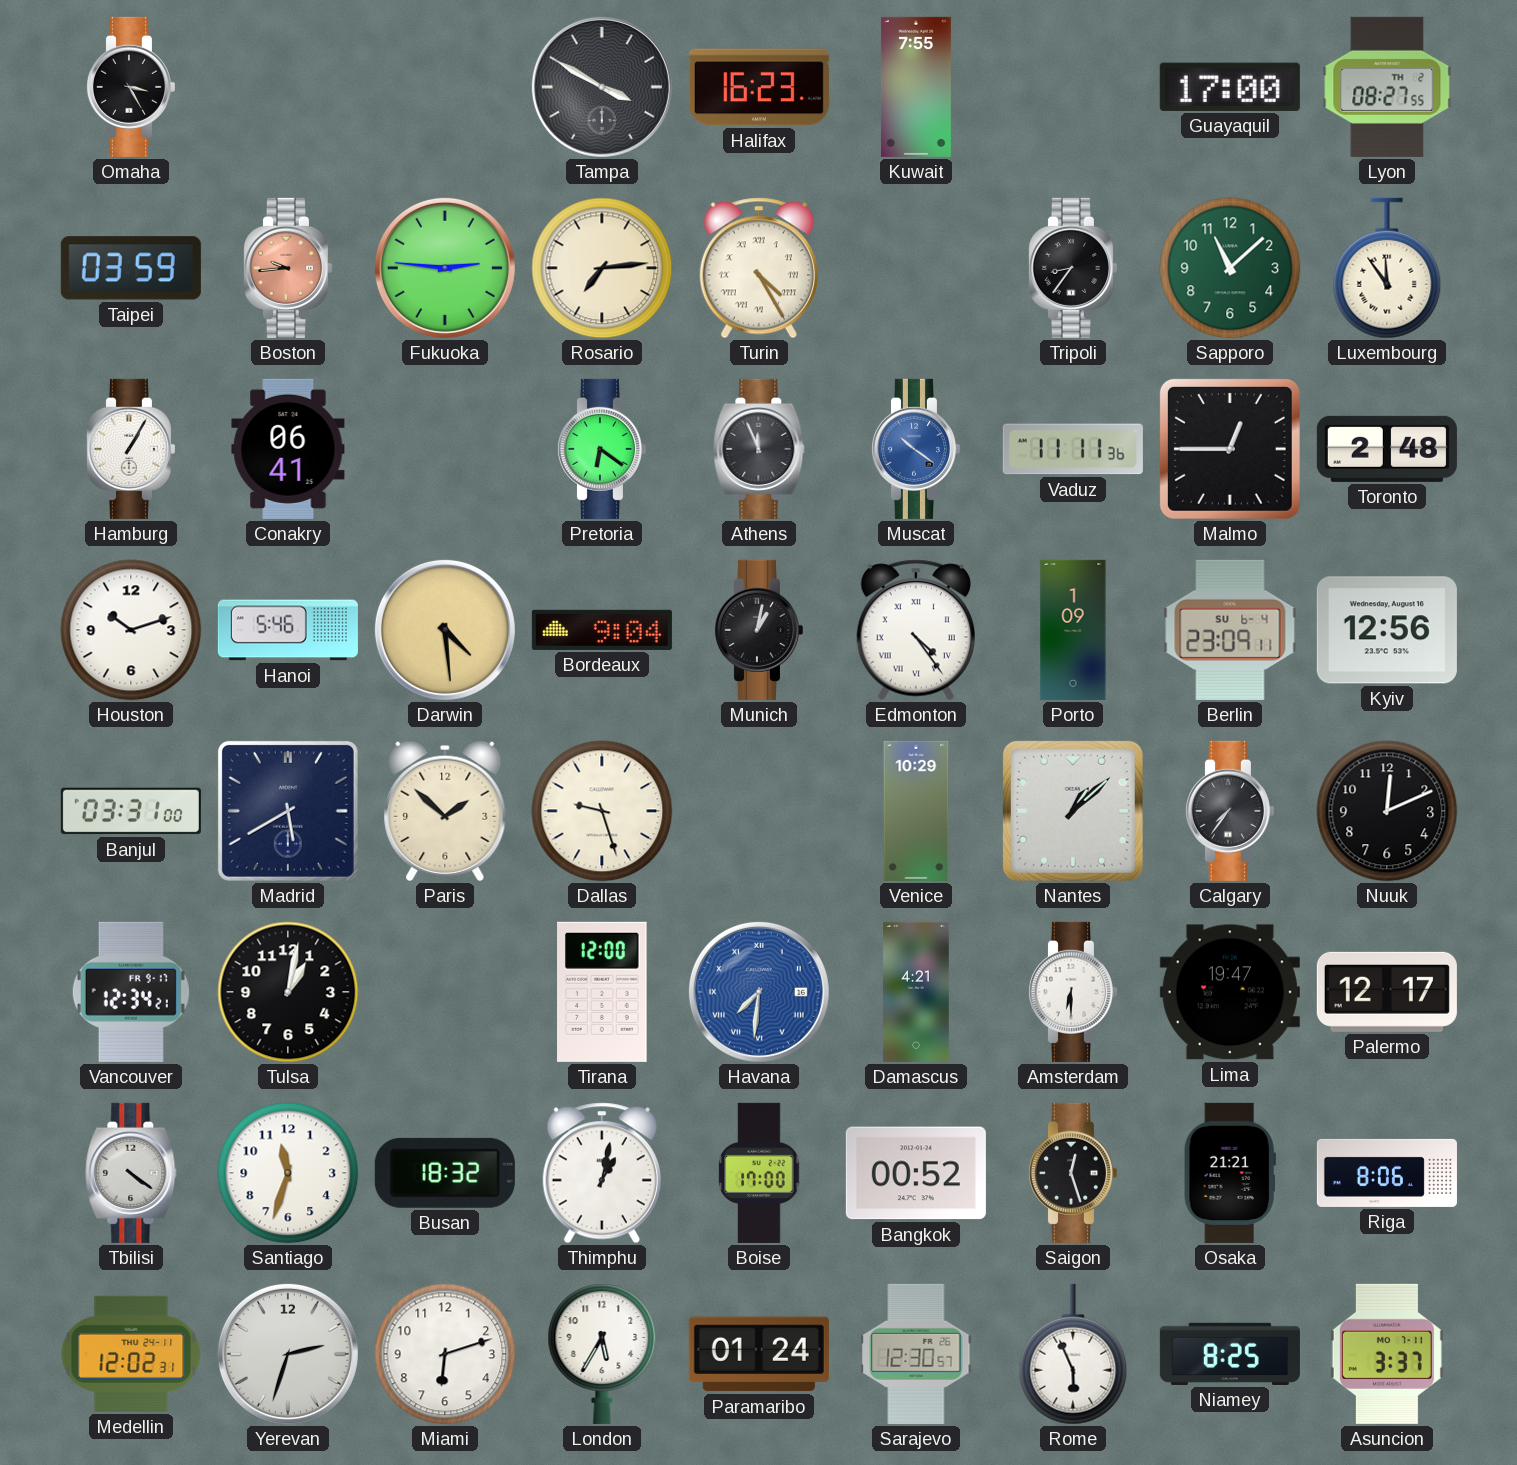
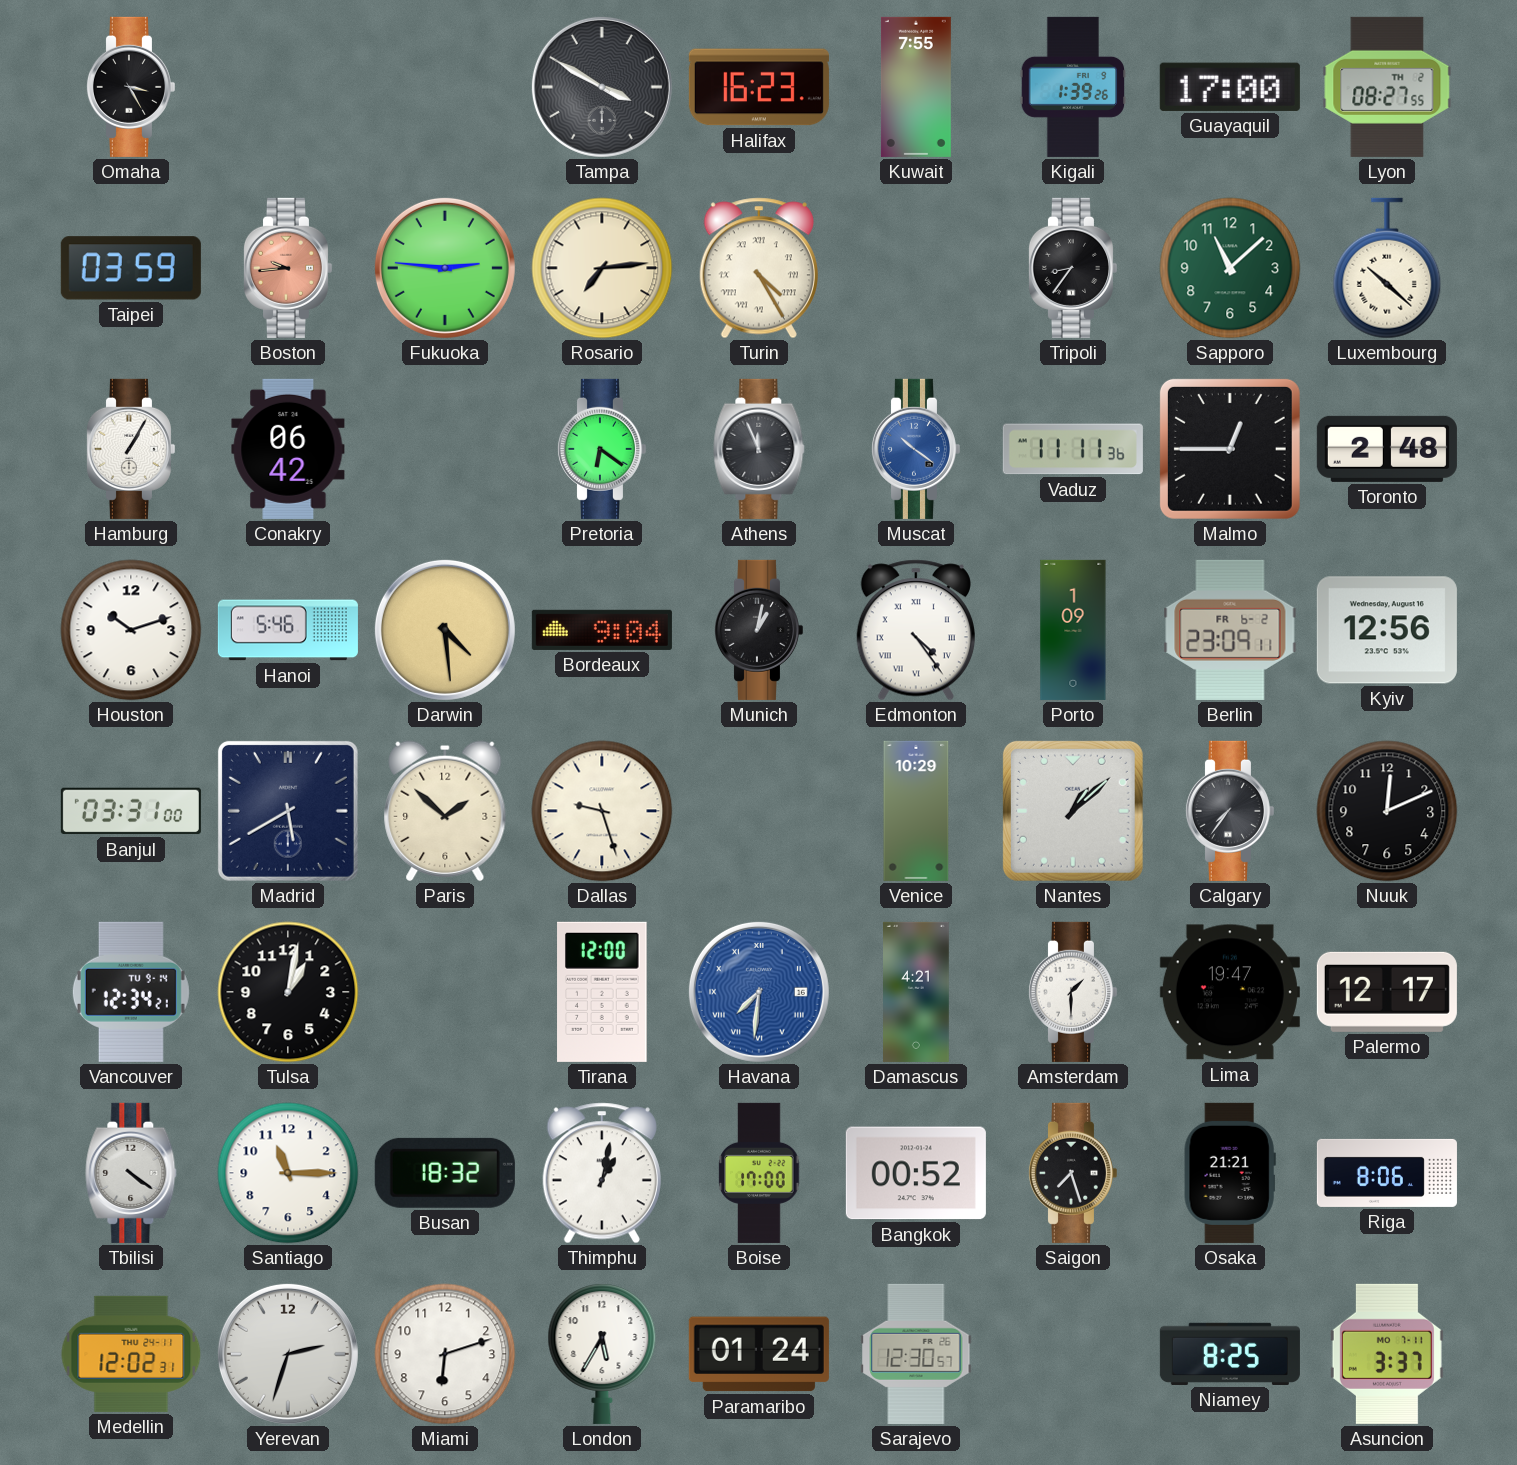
Kigali: none -> 1:39
Luxembourg: 11:54 -> 10:22
Conakry: 06:41 -> 06:42
Berlin date: SU 6-4 -> FR 6-2
Vancouver date: FR 9-17 -> TU 9-14
Amsterdam: 6:30 -> 1:30
Santiago: 11:33 -> 11:15
Saigon: 12:27 -> 7:27
Rome: 5:56 -> none
